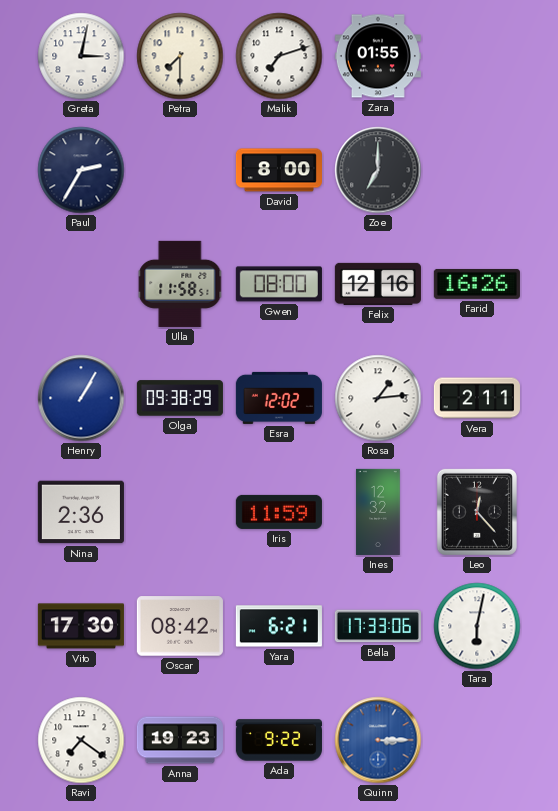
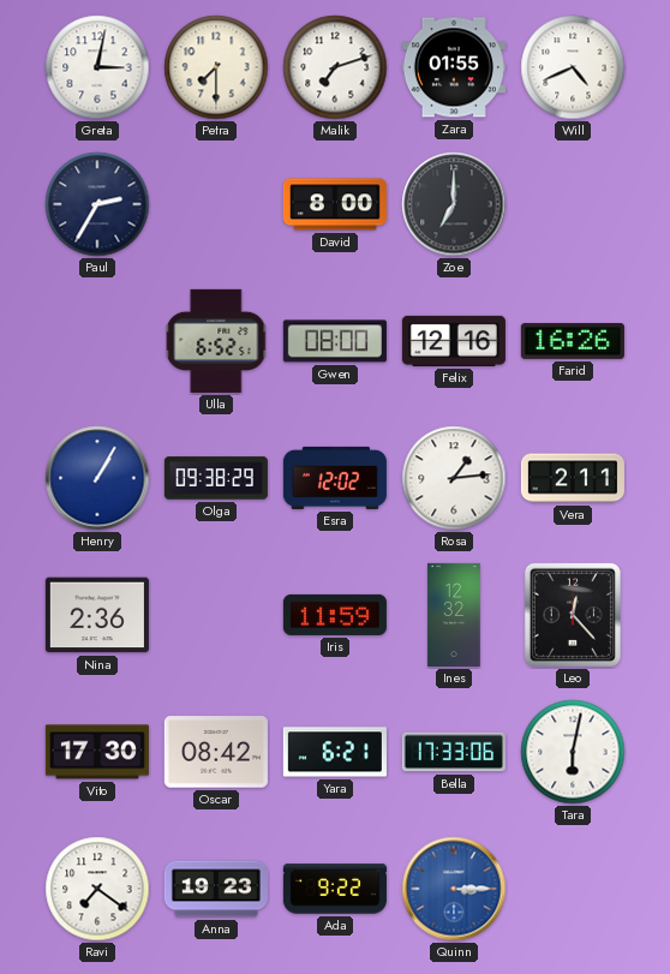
Will: none -> 4:41
Ulla: 11:58 -> 6:52
